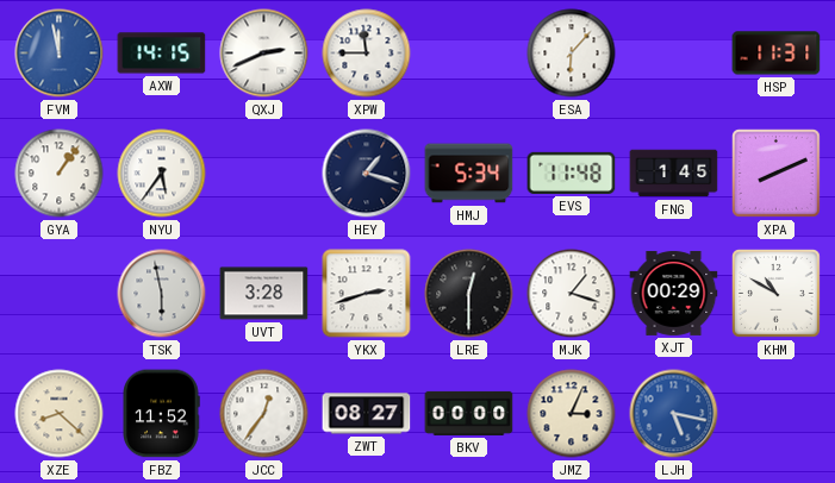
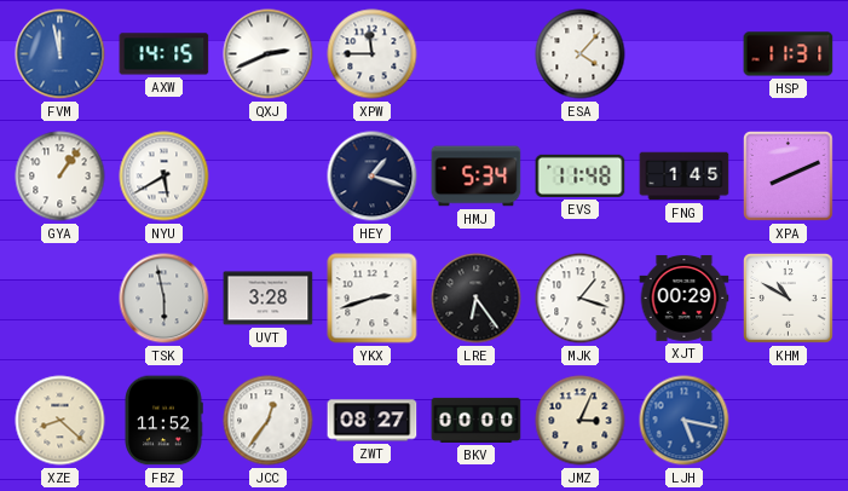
ESA: 6:07 -> 4:07
NYU: 5:36 -> 5:40
LRE: 12:30 -> 6:24
